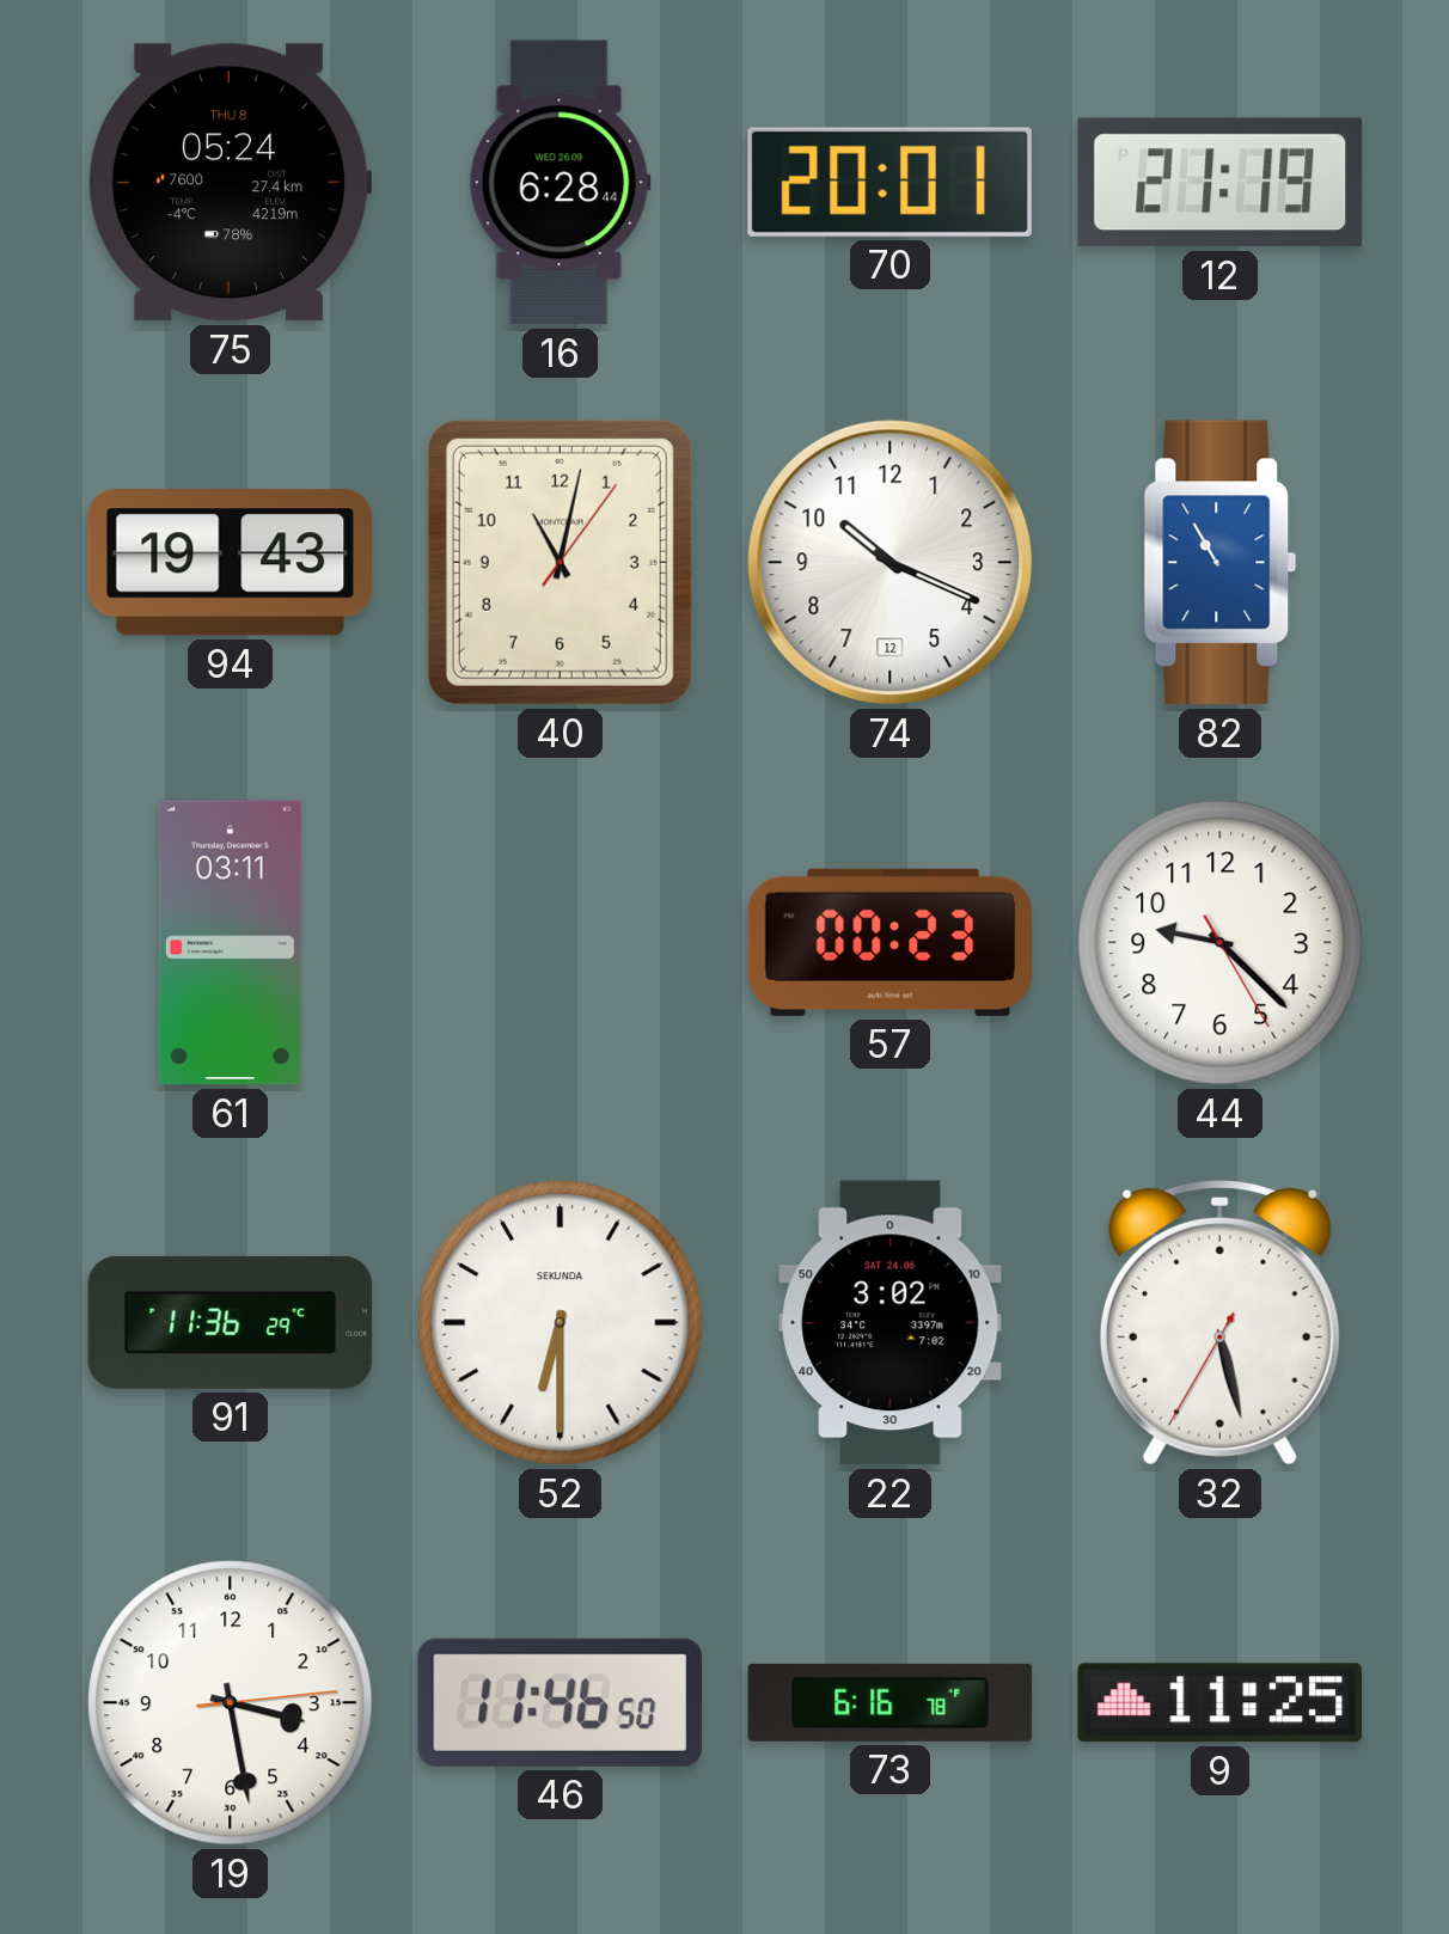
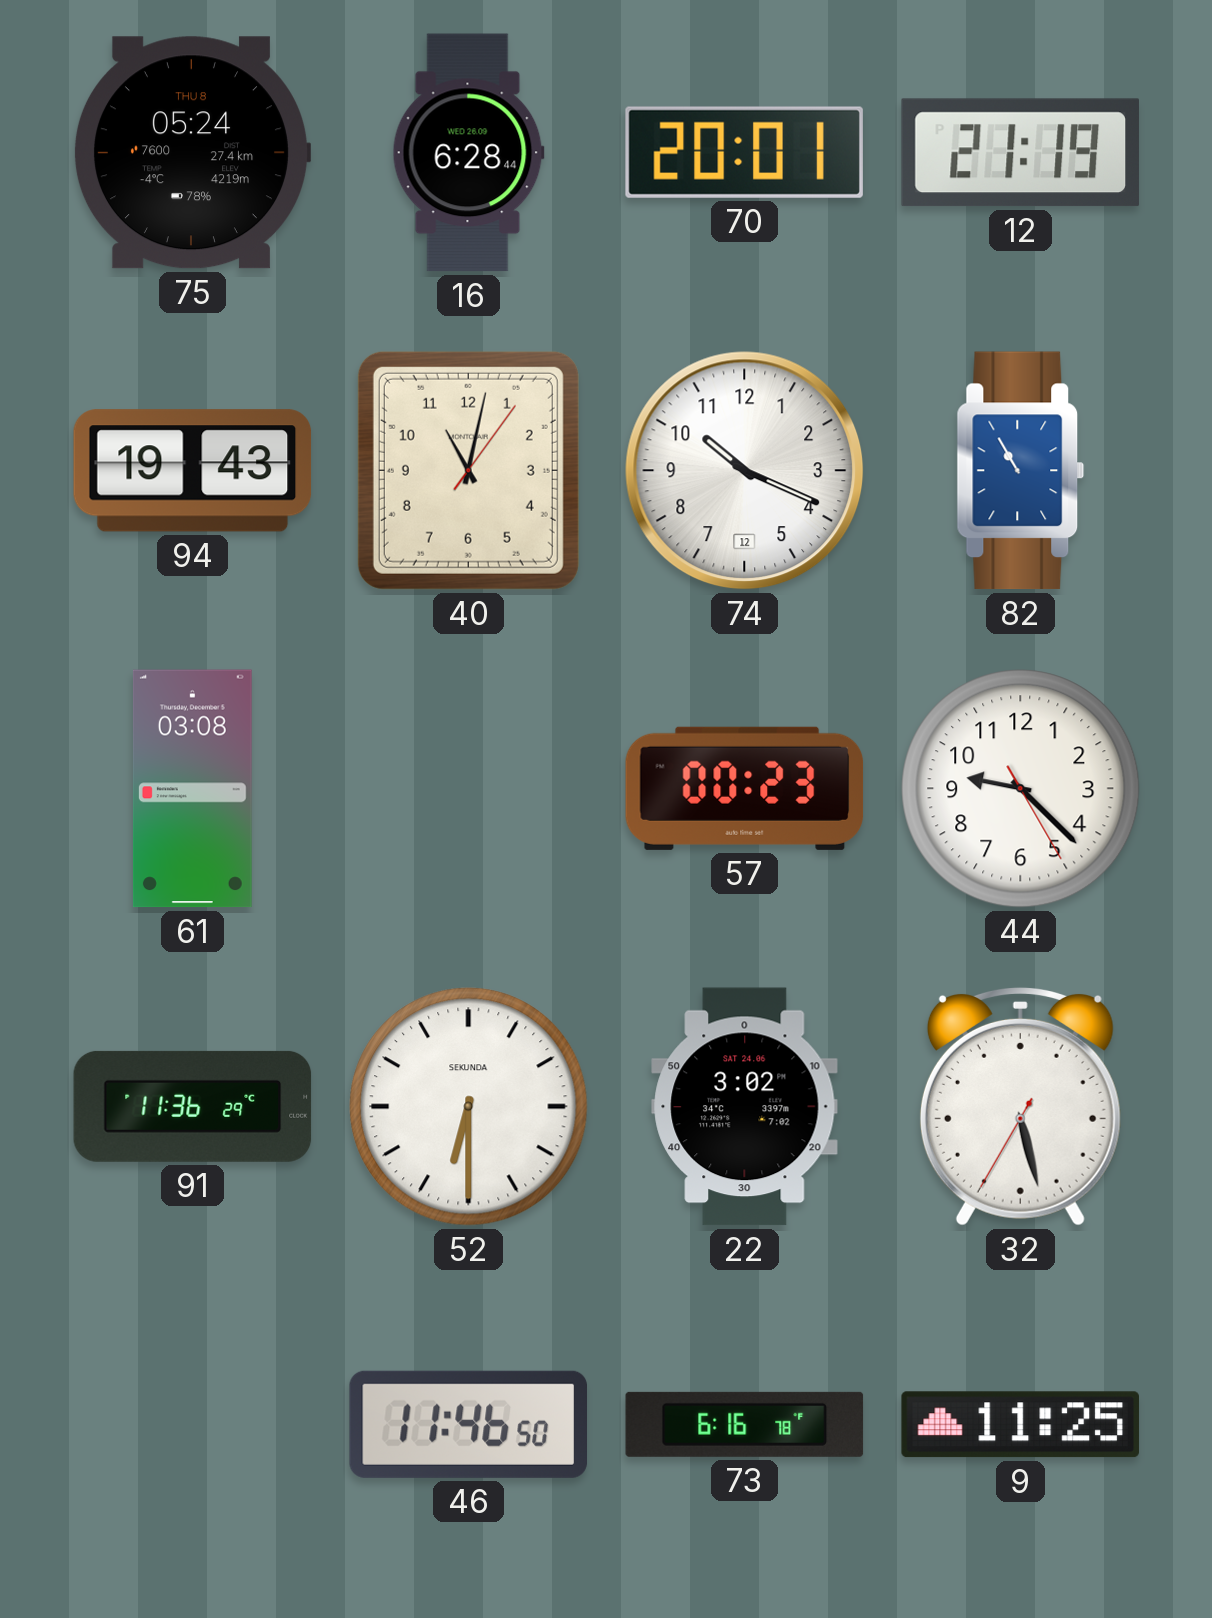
61: 03:11 -> 03:08
19: 3:28 -> none
